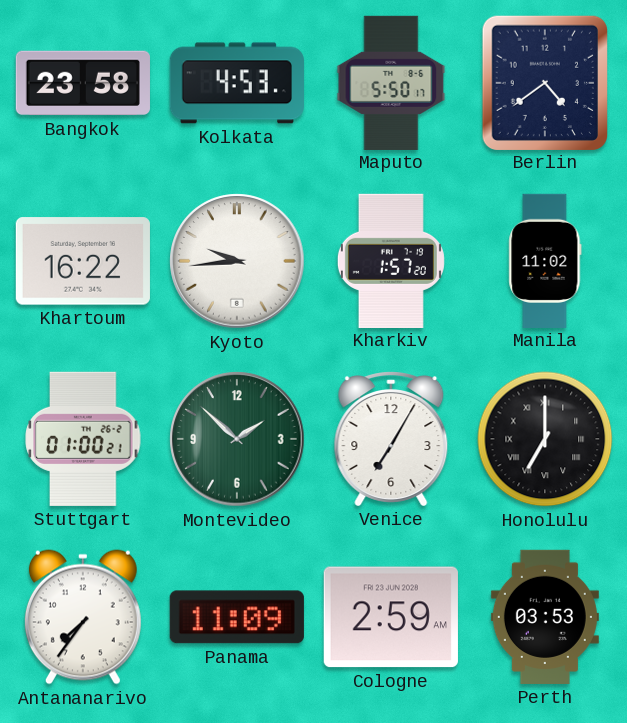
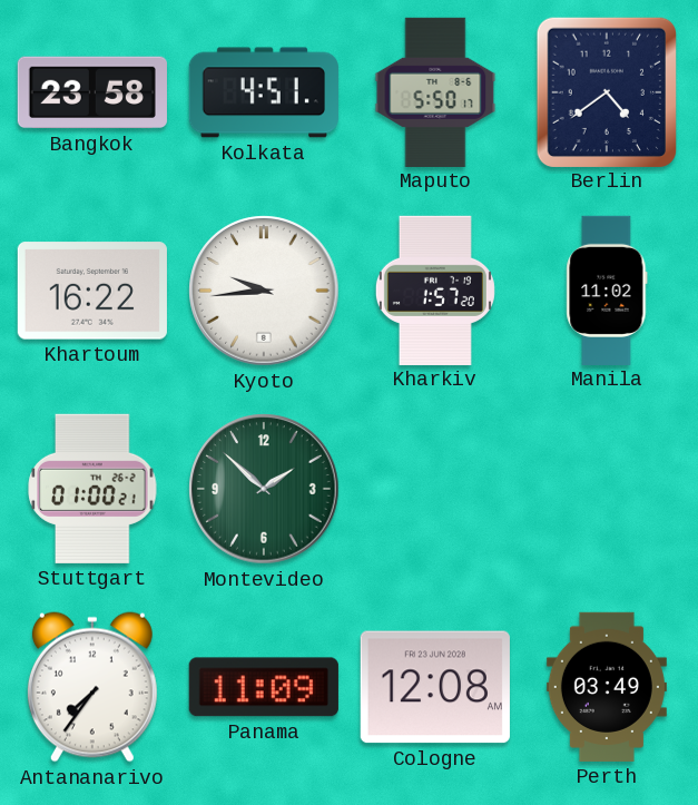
Kolkata: 4:53 -> 4:51
Venice: 7:05 -> none
Honolulu: 7:00 -> none
Cologne: 2:59 -> 12:08
Perth: 03:53 -> 03:49
